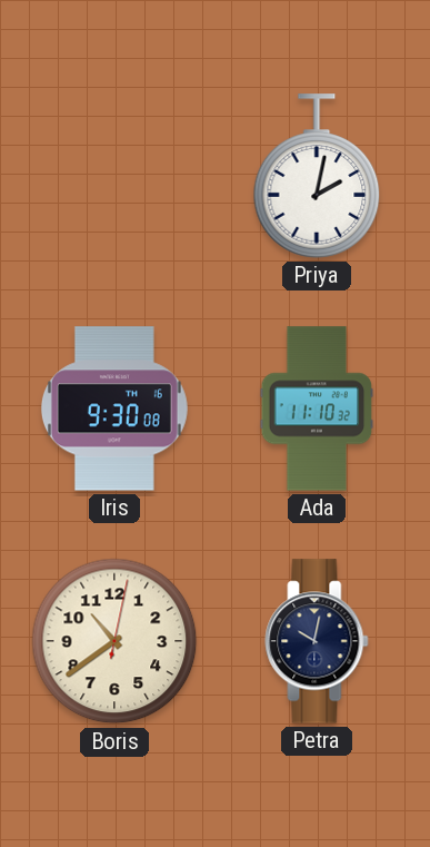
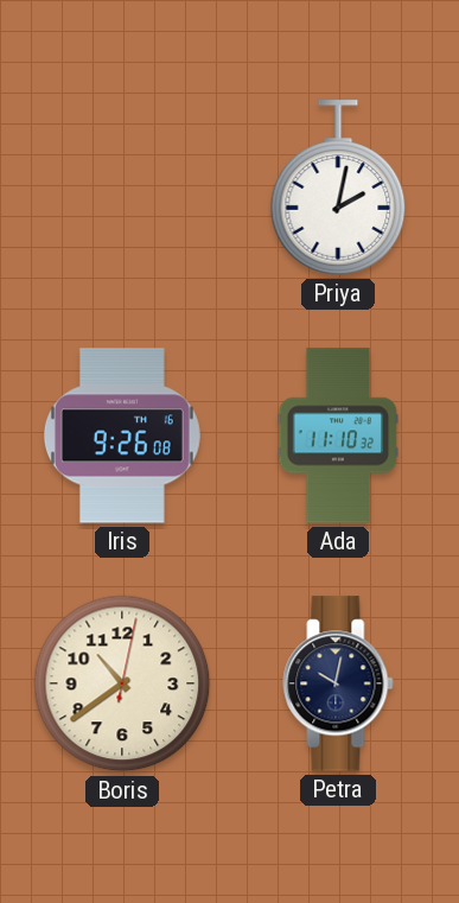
Iris: 9:30 -> 9:26
